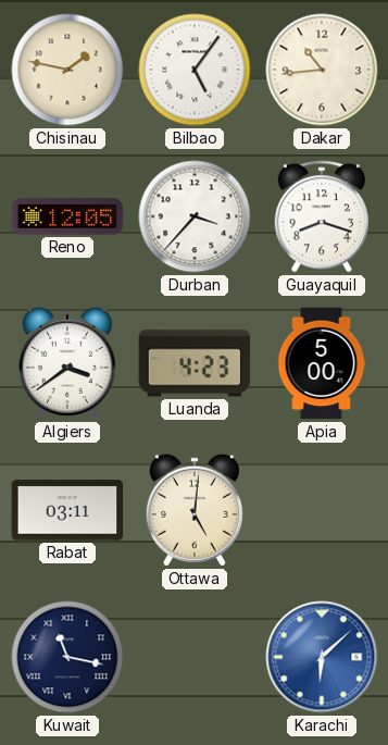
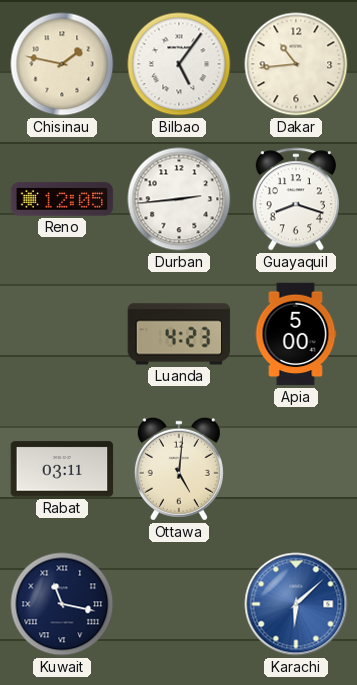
Durban: 3:37 -> 2:44
Algiers: 3:39 -> none
